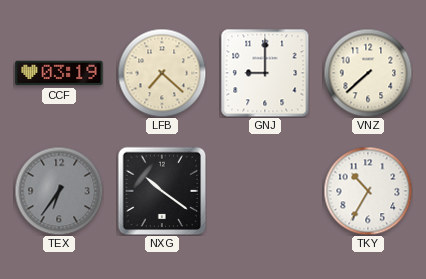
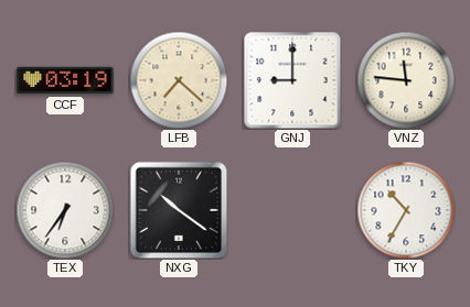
VNZ: 7:38 -> 11:46
TEX dial: grey -> white
